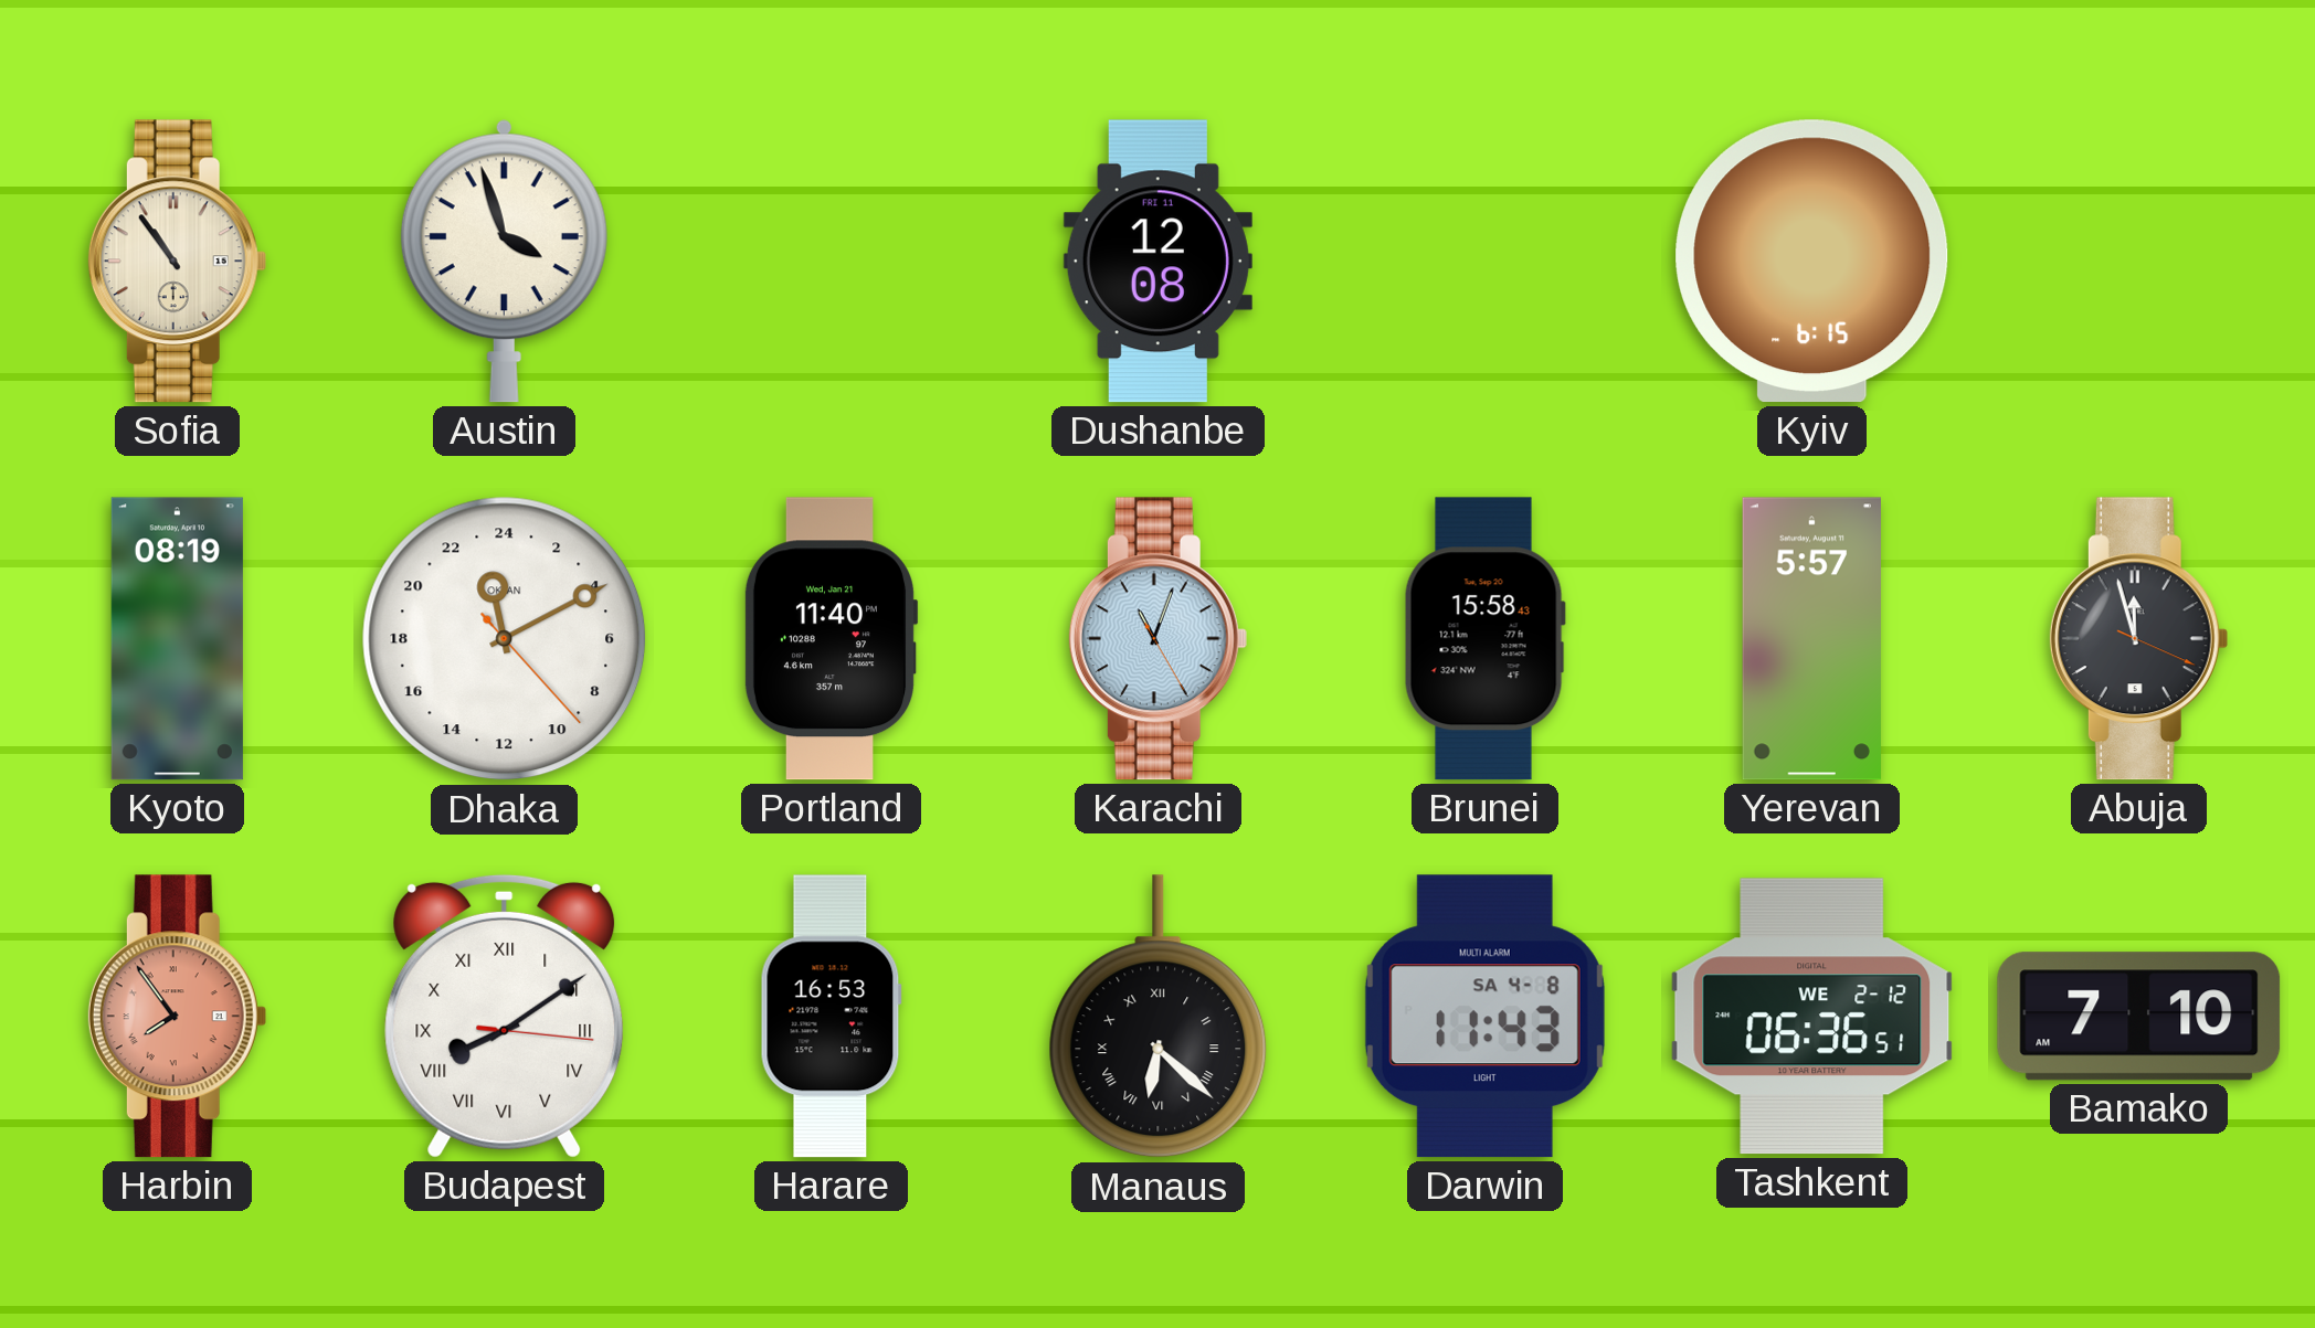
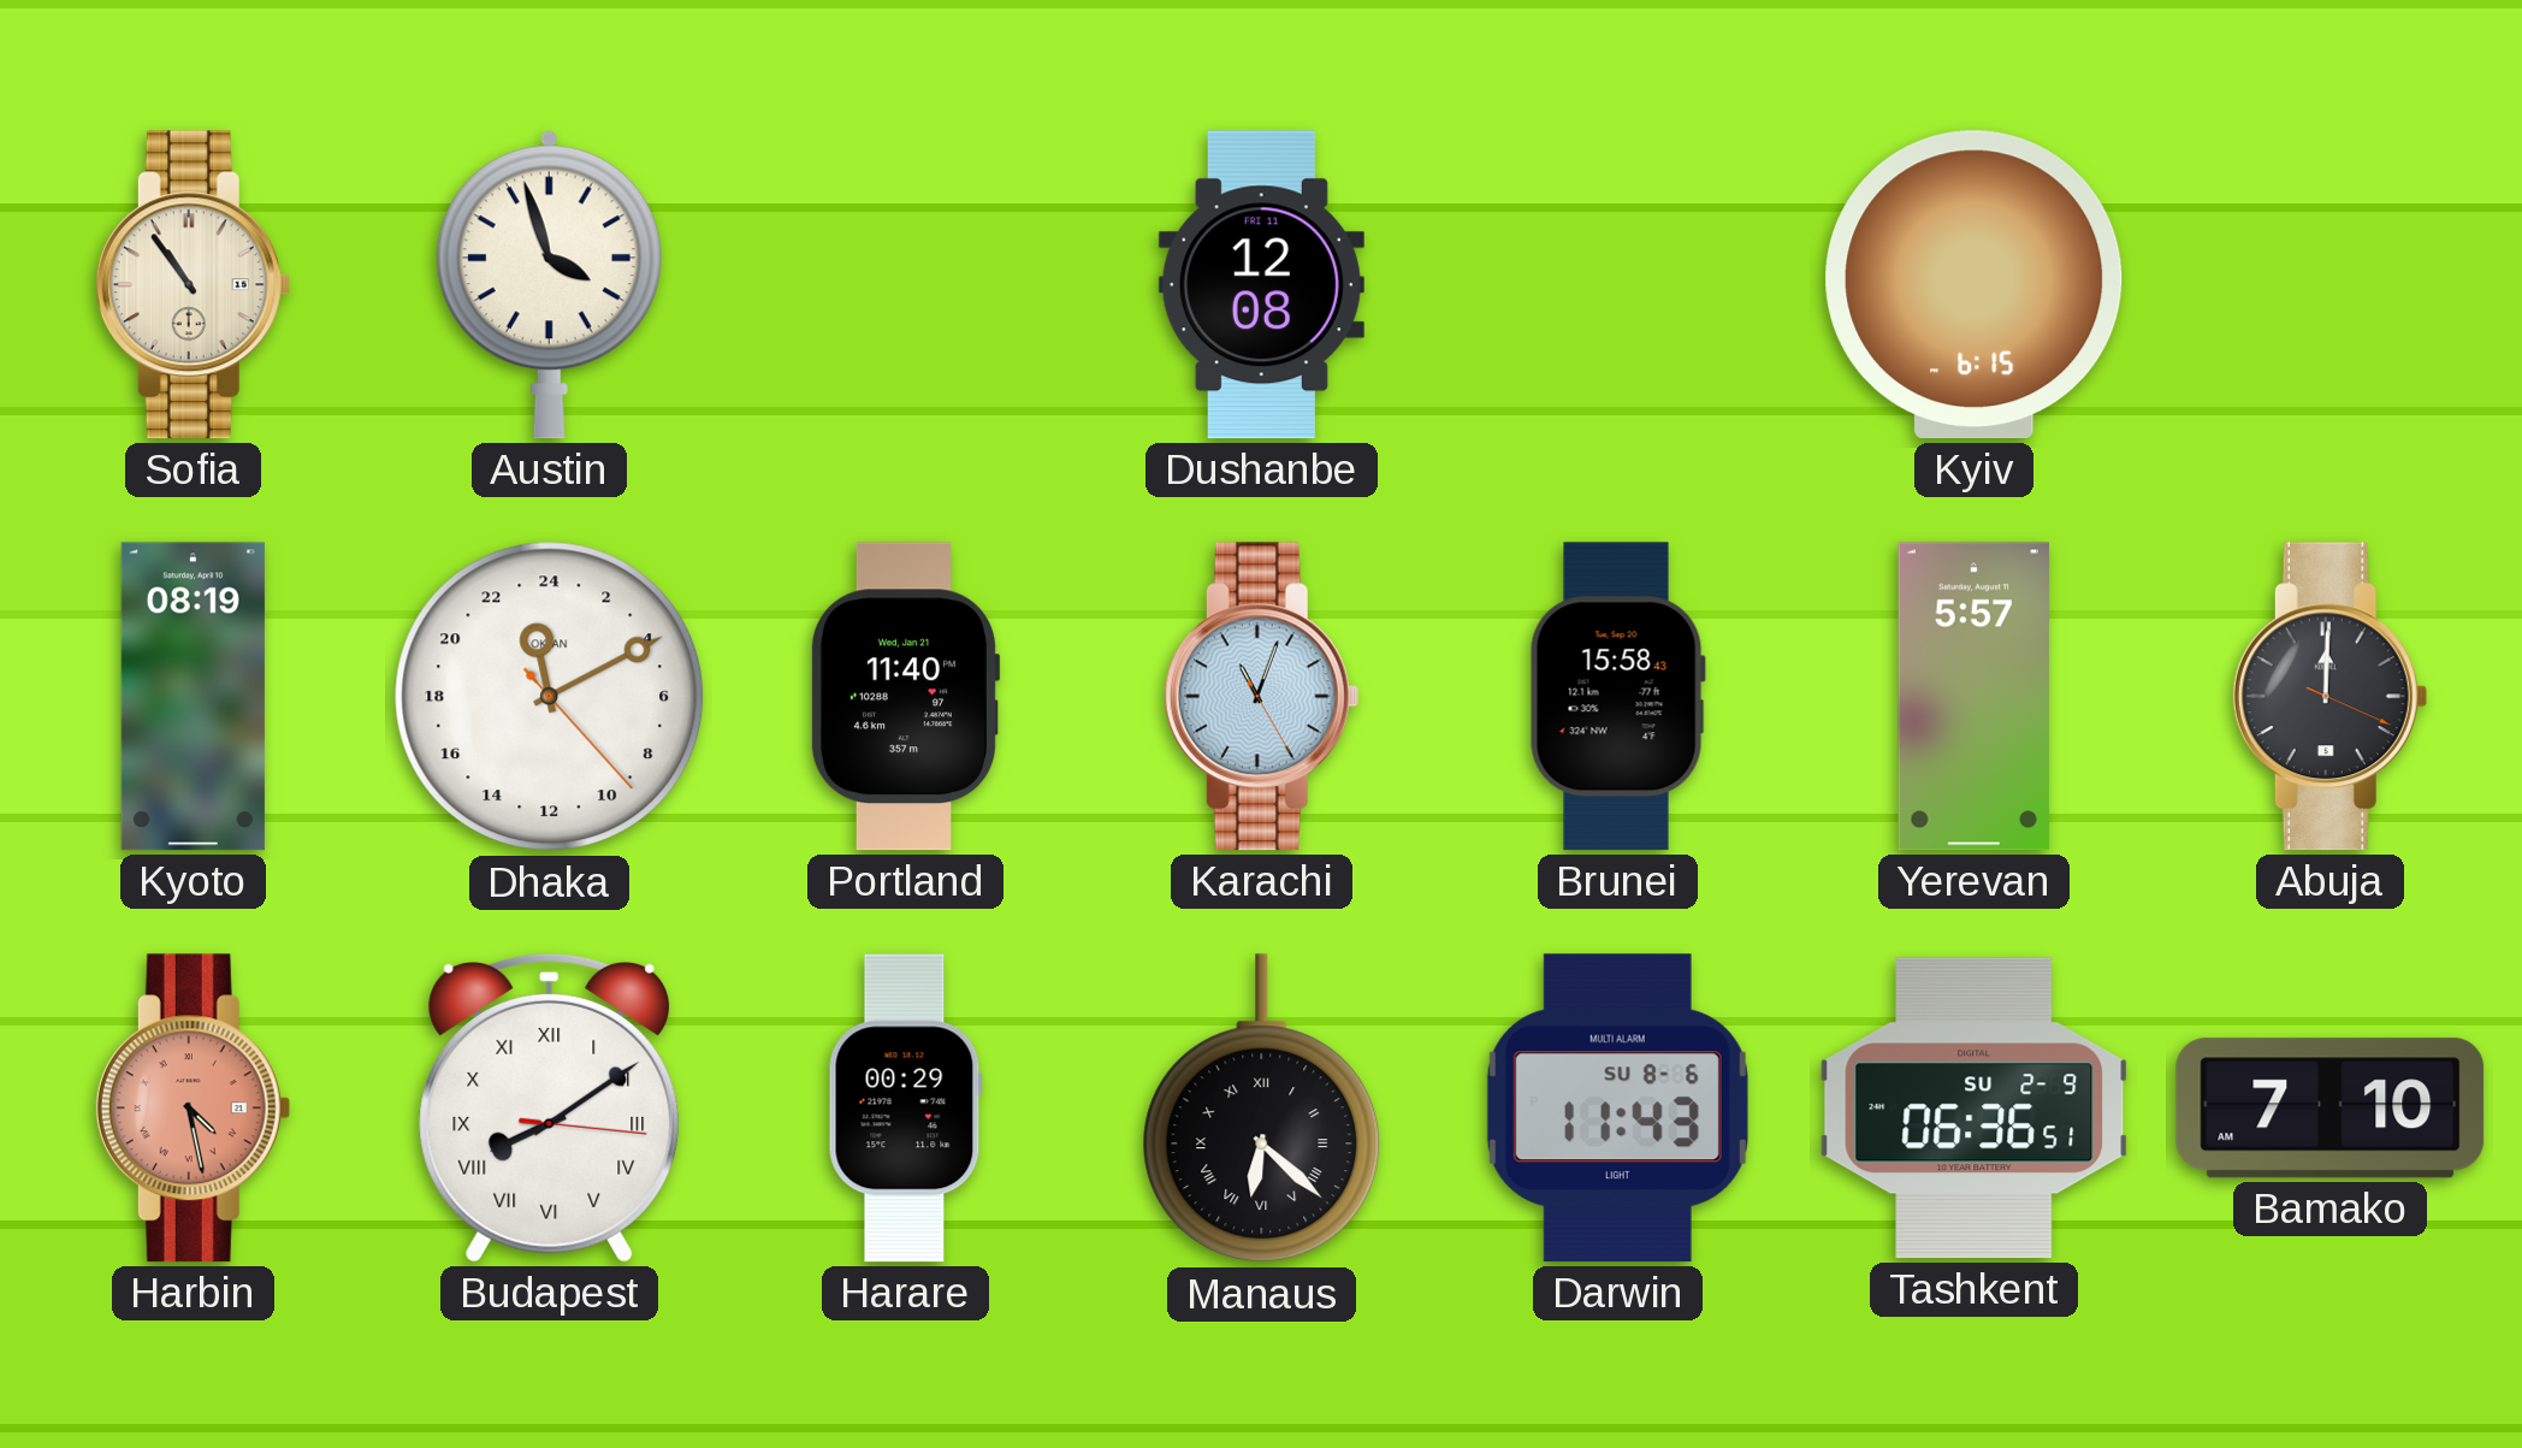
Abuja: 11:57 -> 12:00
Harbin: 7:54 -> 4:28
Harare: 16:53 -> 00:29
Darwin date: SA 4-8 -> SU 8-6
Tashkent date: WE 2-12 -> SU 2-9
